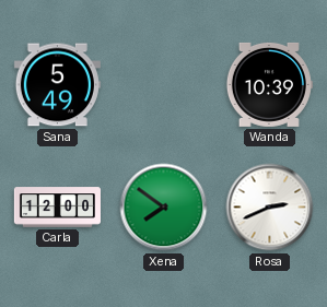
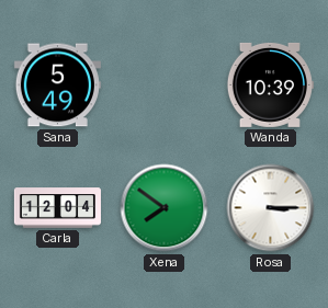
Carla: 12:00 -> 12:04
Rosa: 2:41 -> 3:15
